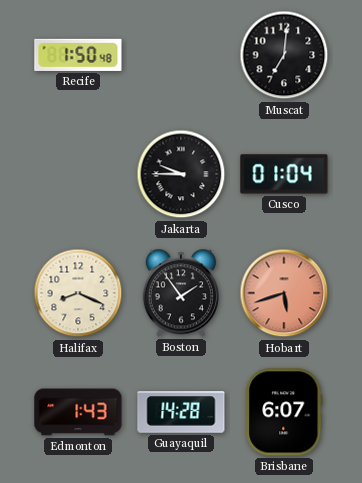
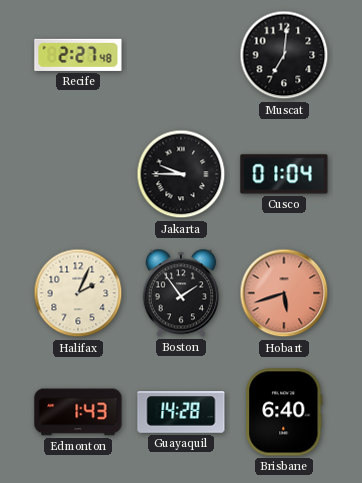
Recife: 1:50 -> 2:27
Halifax: 8:19 -> 2:04
Brisbane: 6:07 -> 6:40
